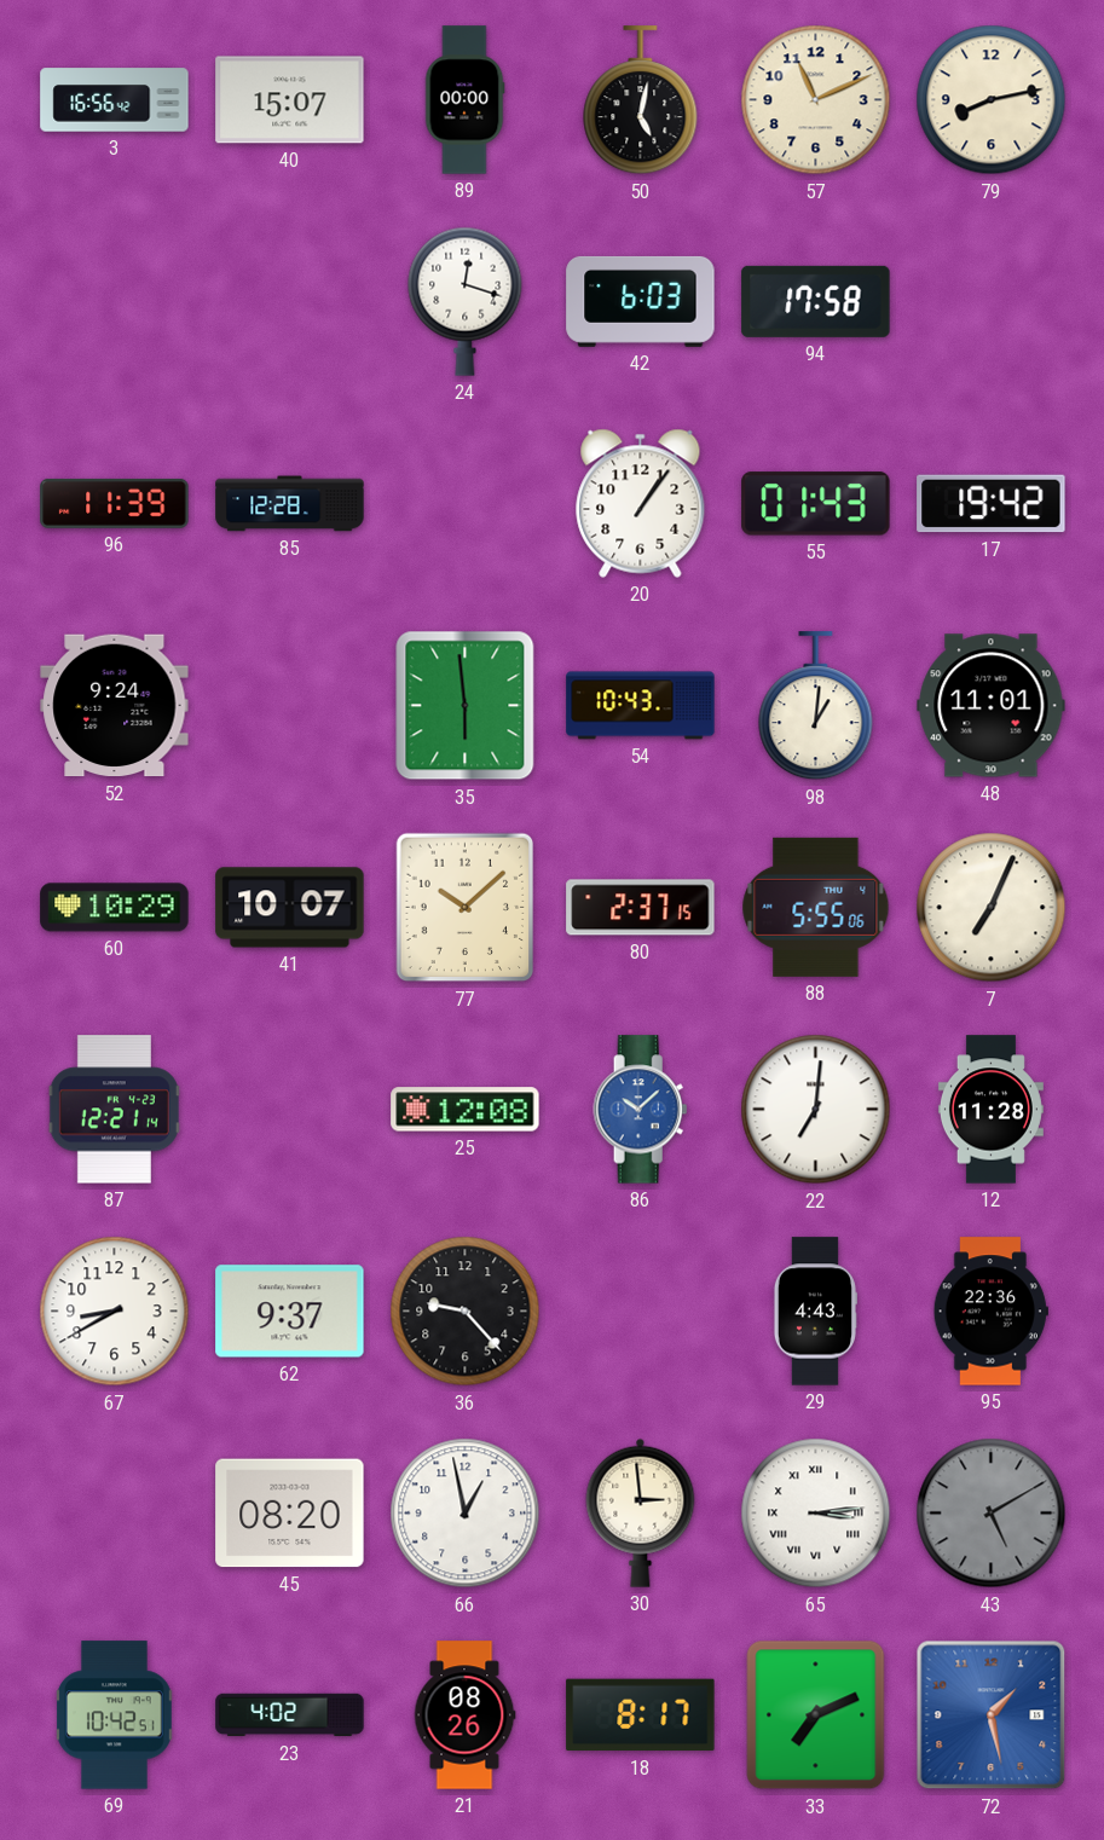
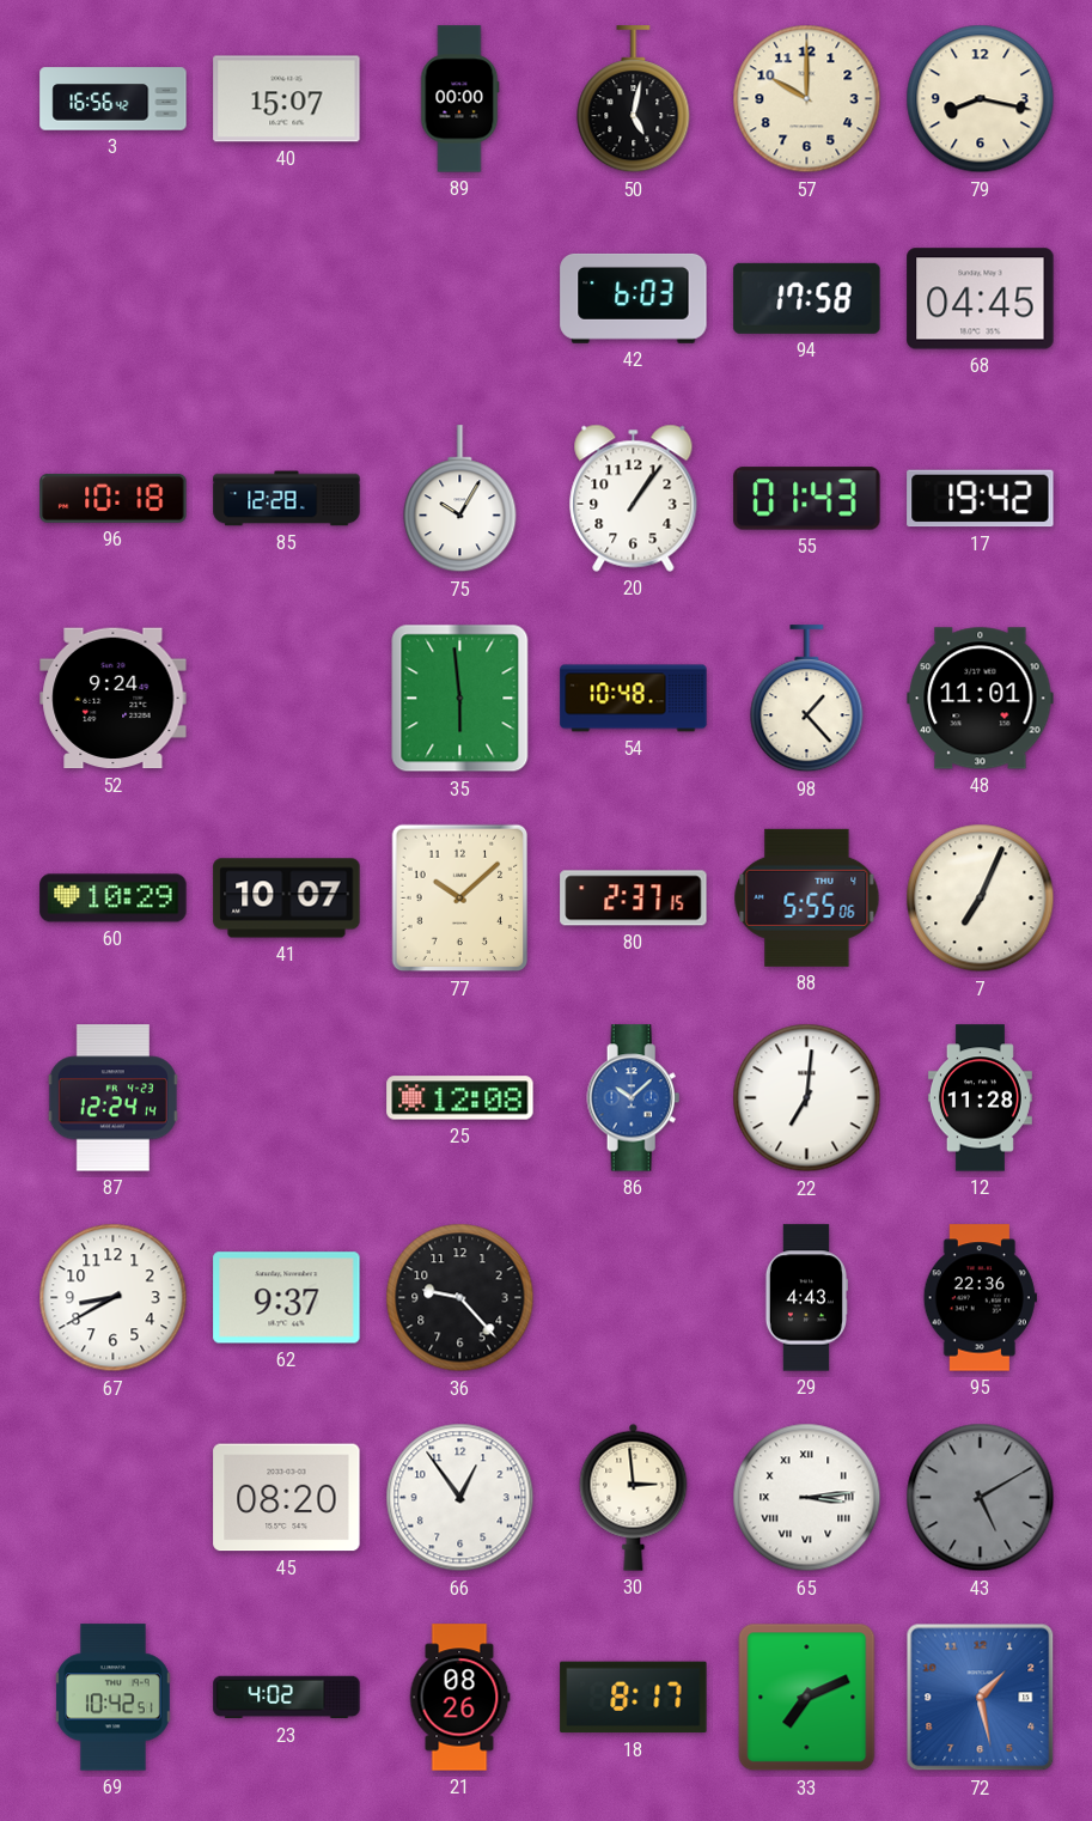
57: 11:11 -> 10:00
79: 8:13 -> 8:17
24: 12:18 -> none
68: none -> 04:45
96: 11:39 -> 10:18
75: none -> 10:05
54: 10:43 -> 10:48
98: 1:01 -> 1:23
87: 12:21 -> 12:24
66: 12:58 -> 12:54
